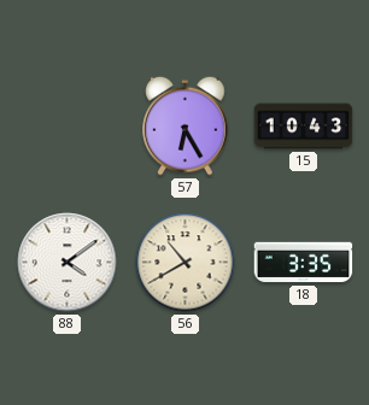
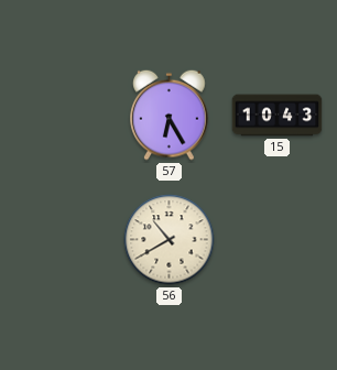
88: 4:09 -> none
18: 3:35 -> none
